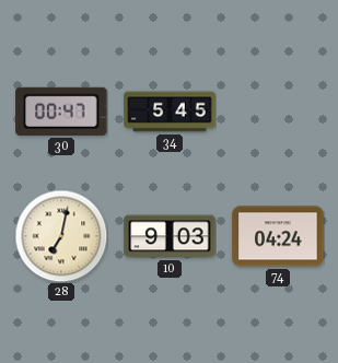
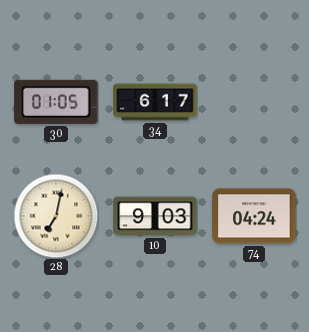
30: 00:47 -> 01:05
34: 5:45 -> 6:17
